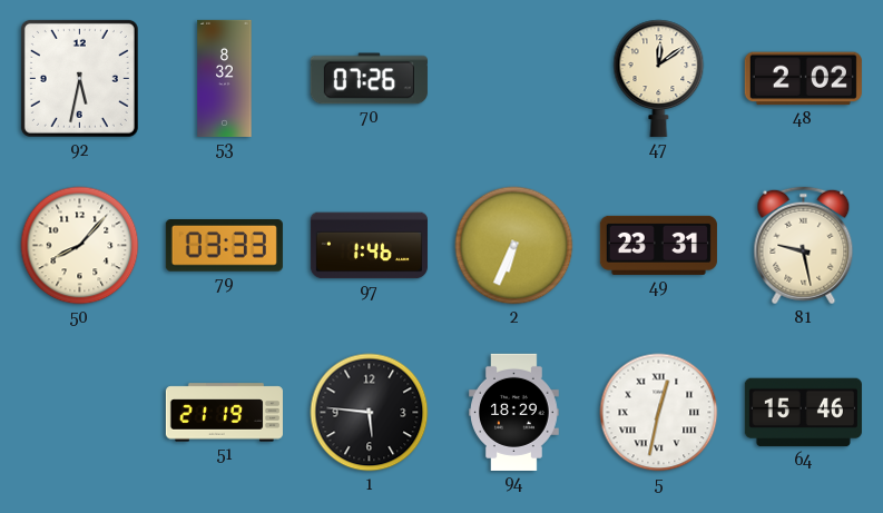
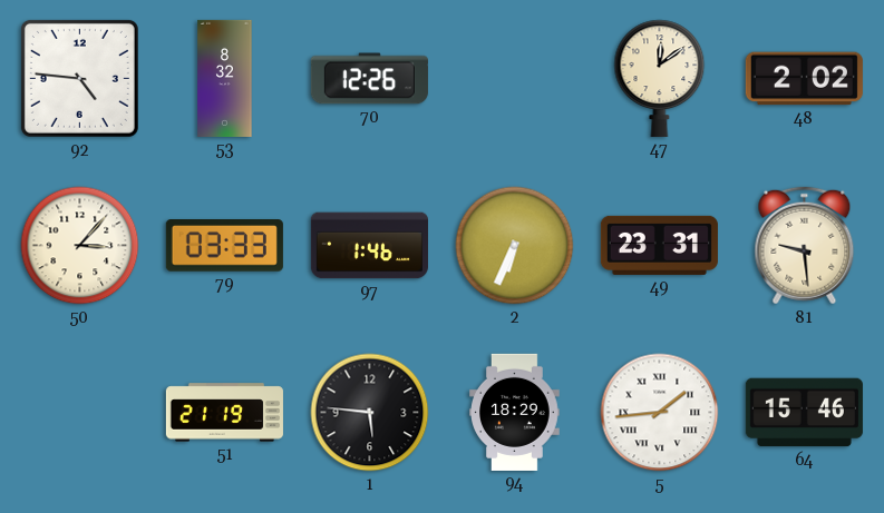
92: 5:32 -> 4:46
70: 07:26 -> 12:26
50: 8:07 -> 3:07
81: 9:28 -> 9:29
5: 12:32 -> 1:44
